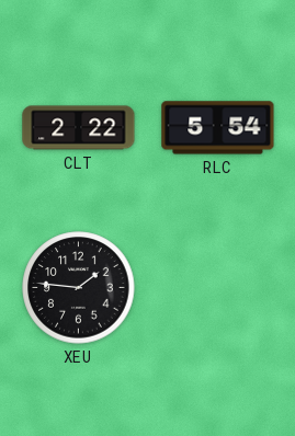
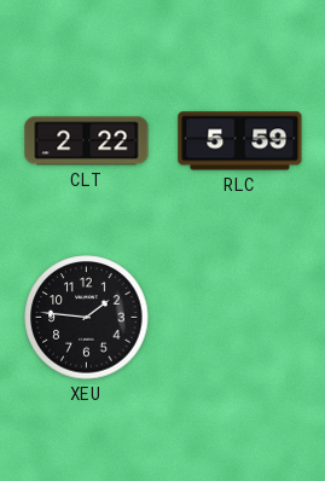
RLC: 5:54 -> 5:59
